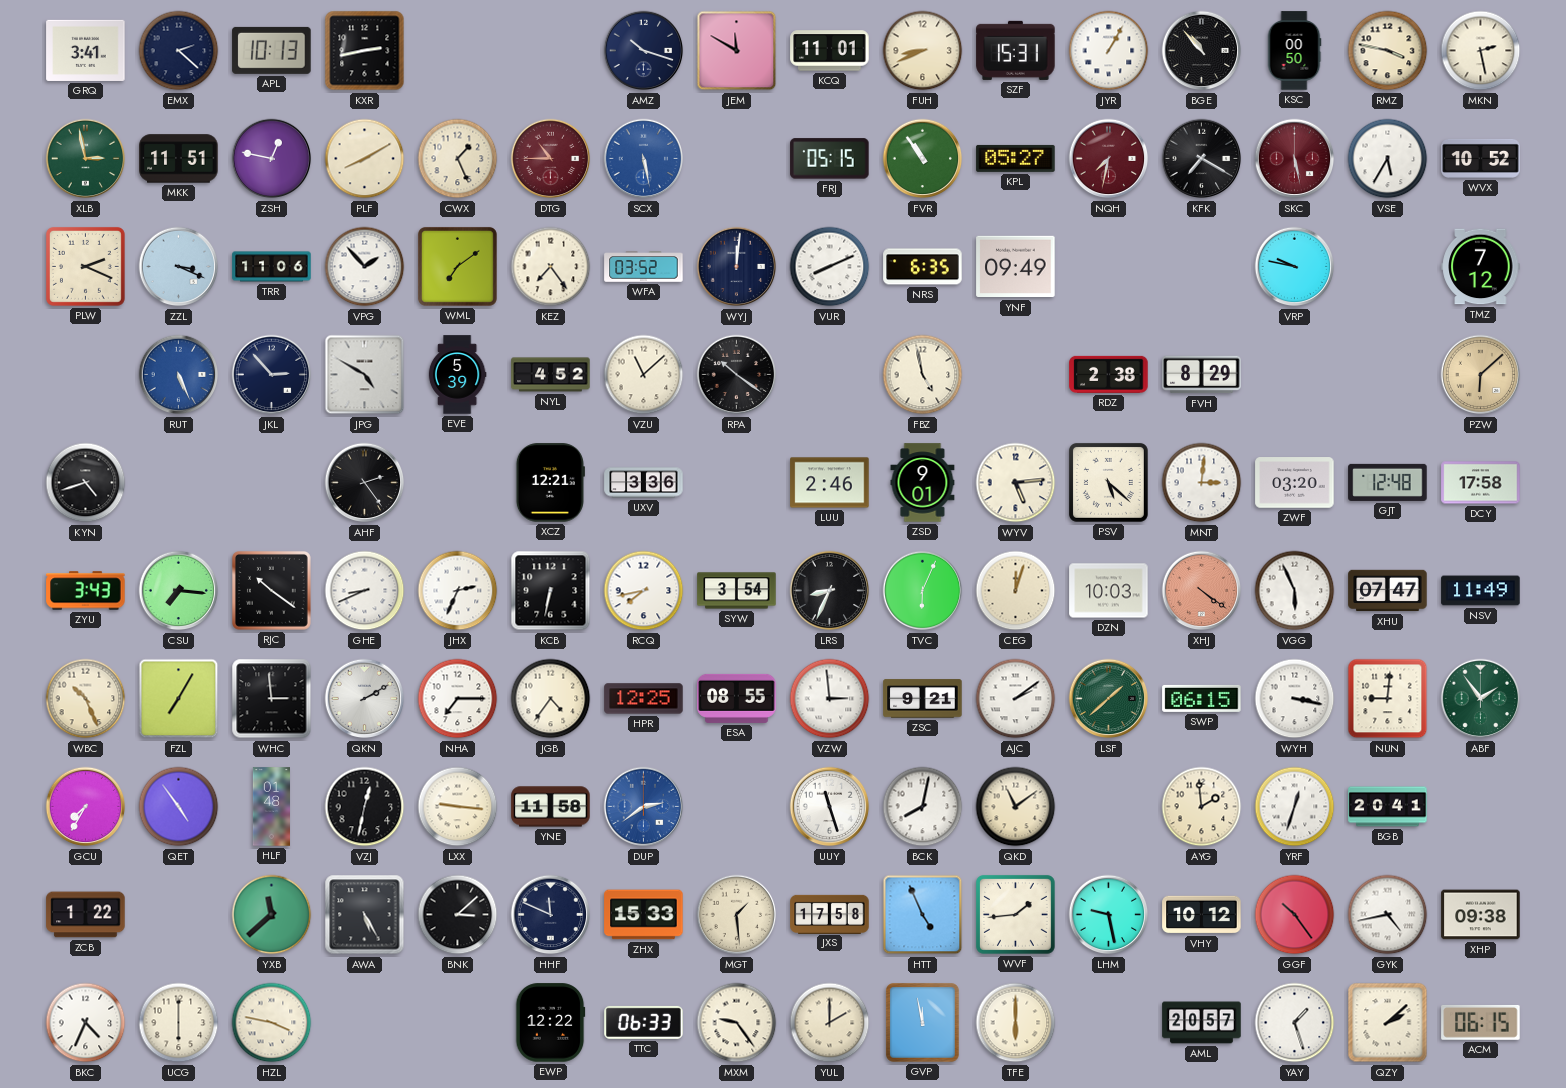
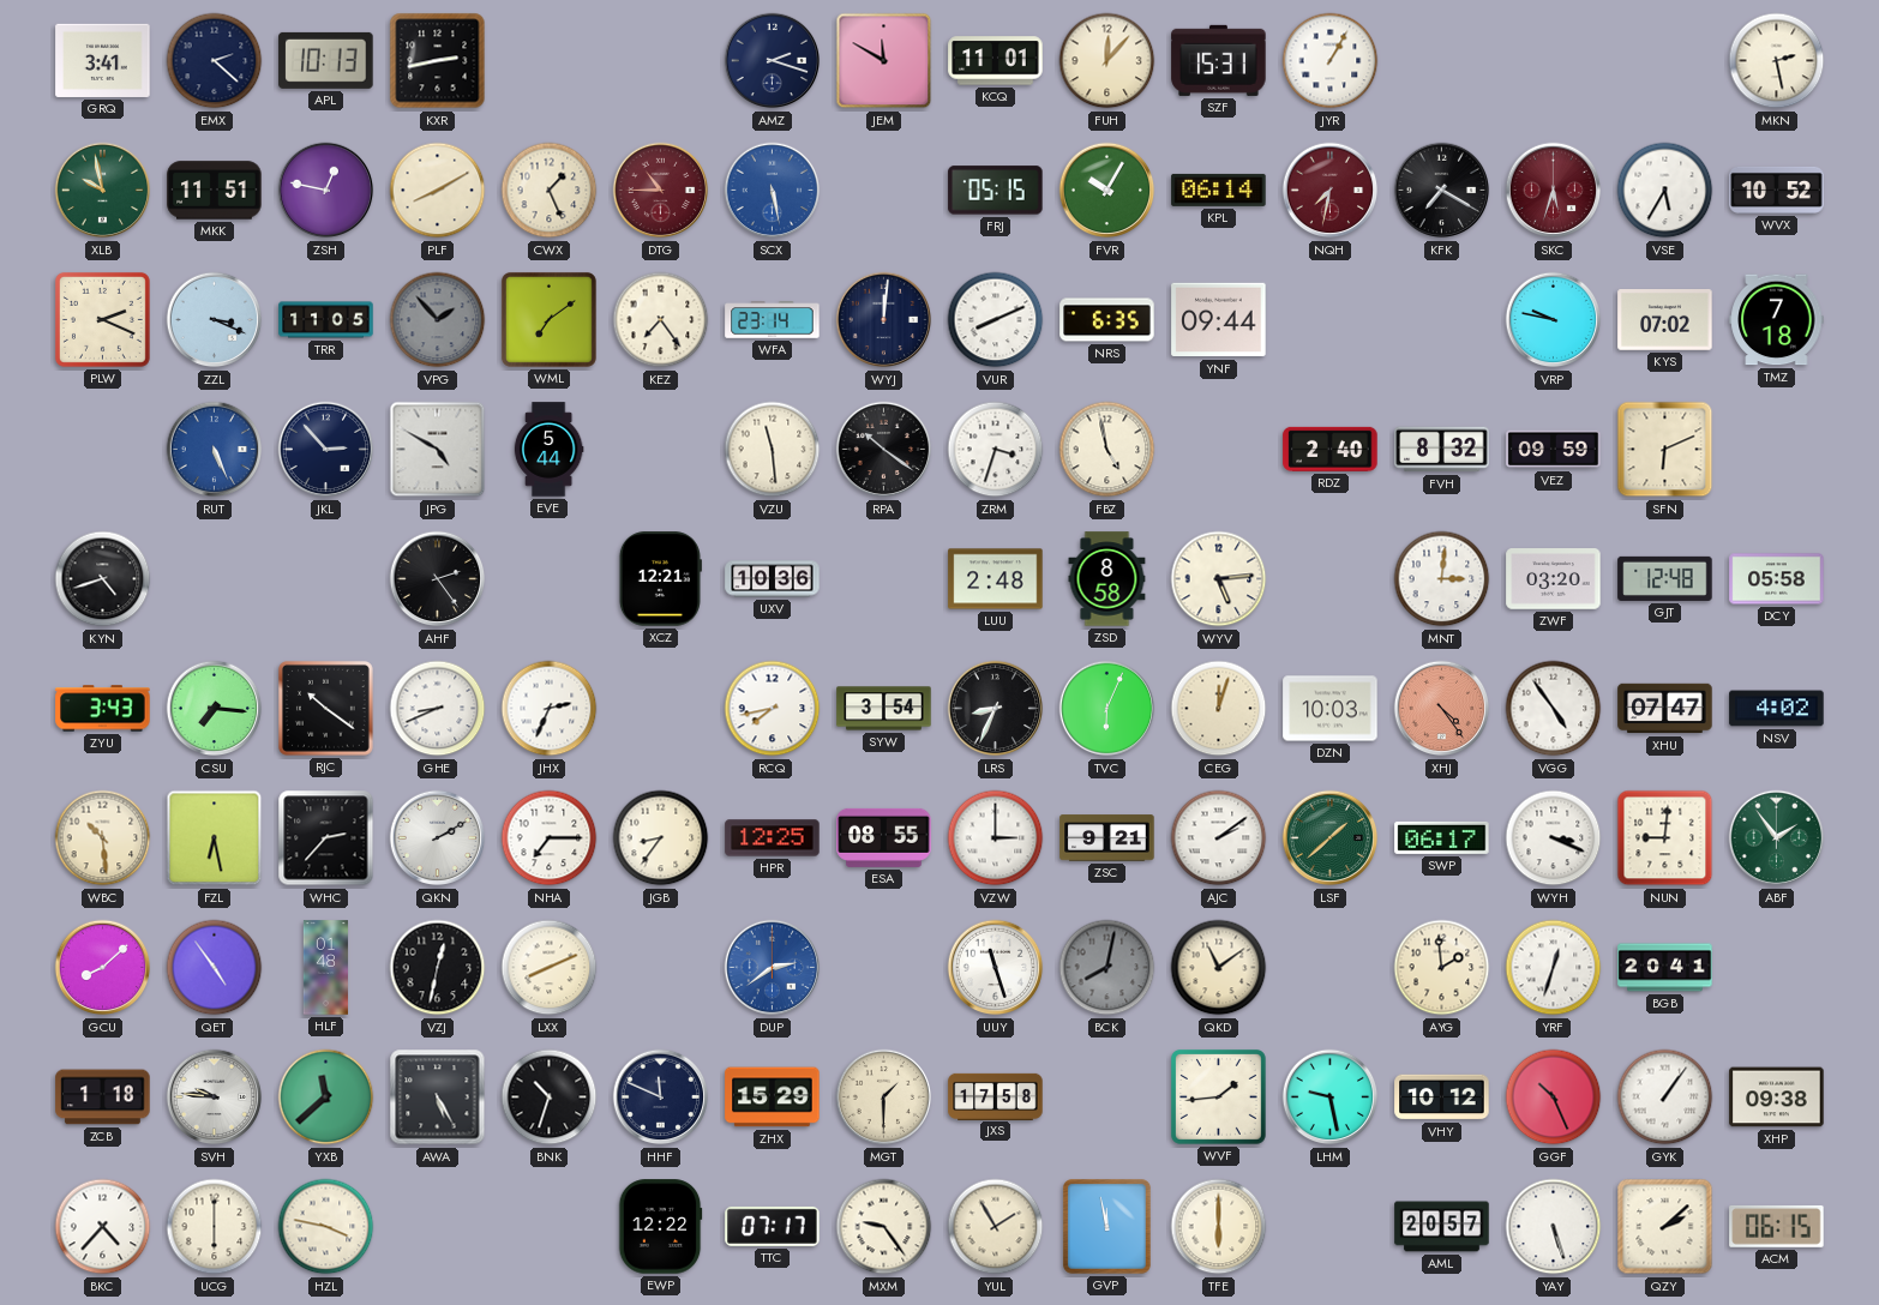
AMZ: 10:18 -> 2:18
FUH: 8:41 -> 12:07
BGE: 10:53 -> none
KSC: 00:50 -> none
RMZ: 3:47 -> none
XLB: 2:58 -> 9:58
FVR: 10:54 -> 10:05
KPL: 05:27 -> 06:14
SKC: 5:28 -> 5:33
TRR: 11:06 -> 11:05
VPG dial: white -> grey
WFA: 03:52 -> 23:14
YNF: 09:49 -> 09:44
KYS: none -> 07:02
TMZ: 7:12 -> 7:18
EVE: 5:39 -> 5:44
NYL: 4:52 -> none
VZU: 11:08 -> 11:29
ZRM: none -> 3:33
RDZ: 2:38 -> 2:40
FVH: 8:29 -> 8:32
VEZ: none -> 09:59
SFN: none -> 6:11
PZW: 6:08 -> none
UXV: 3:36 -> 10:36
LUU: 2:46 -> 2:48
ZSD: 9:01 -> 8:58
PSV: 5:22 -> none
DCY: 17:58 -> 05:58
KCB: 6:32 -> none
XHJ: 4:21 -> 4:24
VGG: 5:56 -> 4:54
NSV: 11:49 -> 4:02
WBC: 10:26 -> 10:29
FZL: 7:05 -> 6:28
WHC: 2:59 -> 2:37
JGB: 4:36 -> 8:36
VZW: 2:59 -> 3:00
SWP: 06:15 -> 06:17
WYH: 3:17 -> 3:19
GCU: 7:35 -> 8:08
LXX: 9:16 -> 8:11
YNE: 11:58 -> none
BCK dial: white -> grey
ZCB: 1:22 -> 1:18
SVH: none -> 9:46
BNK: 3:08 -> 10:33
ZHX: 15:33 -> 15:29
MGT: 1:29 -> 1:30
HTT: 4:56 -> none
GGF: 10:24 -> 10:26
GYK: 4:43 -> 1:06
BKC: 4:34 -> 4:37
TTC: 06:33 -> 07:17
YUL: 2:00 -> 1:55
YAY: 1:27 -> 5:27
